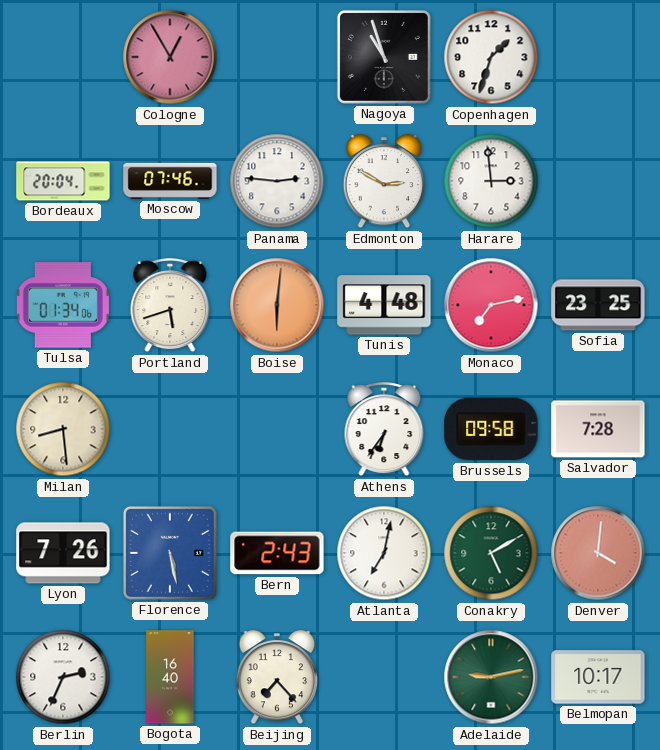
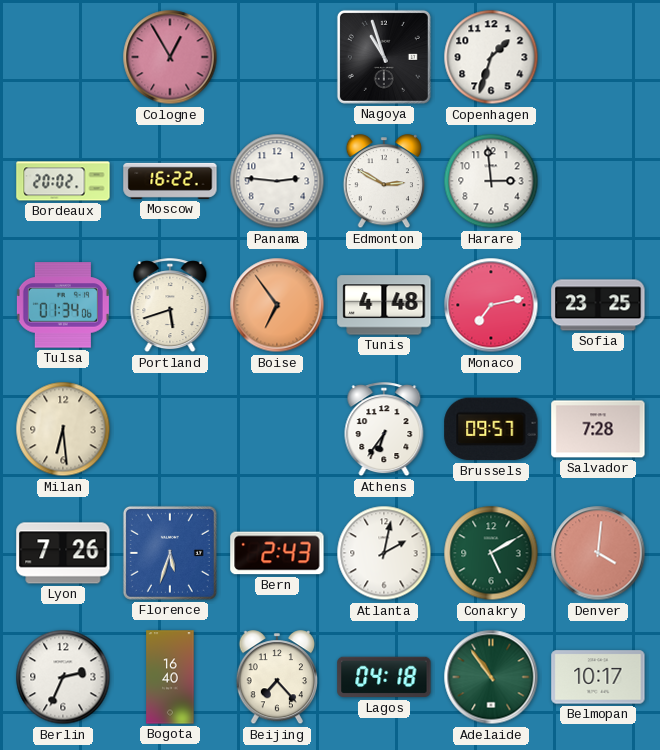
Bordeaux: 20:04 -> 20:02
Moscow: 07:46 -> 16:22
Boise: 6:01 -> 6:54
Milan: 8:29 -> 6:29
Brussels: 09:58 -> 09:57
Florence: 5:28 -> 5:33
Atlanta: 7:02 -> 2:02
Lagos: none -> 04:18
Adelaide: 9:13 -> 10:54
